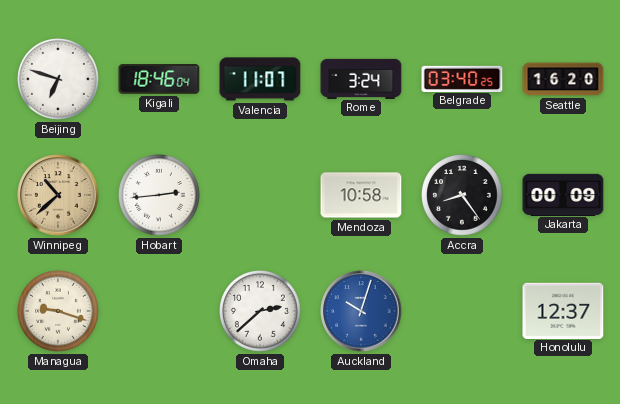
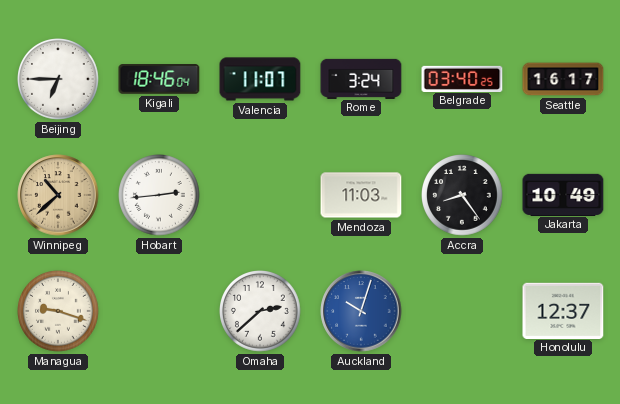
Beijing: 6:48 -> 6:45
Seattle: 16:20 -> 16:17
Mendoza: 10:58 -> 11:03
Jakarta: 00:09 -> 10:49
